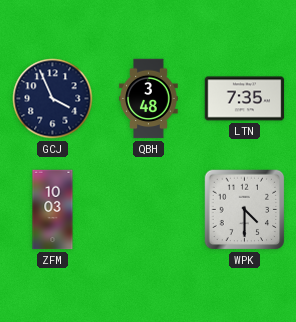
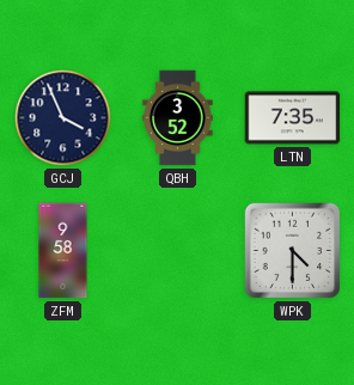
QBH: 3:48 -> 3:52
ZFM: 10:03 -> 9:58
